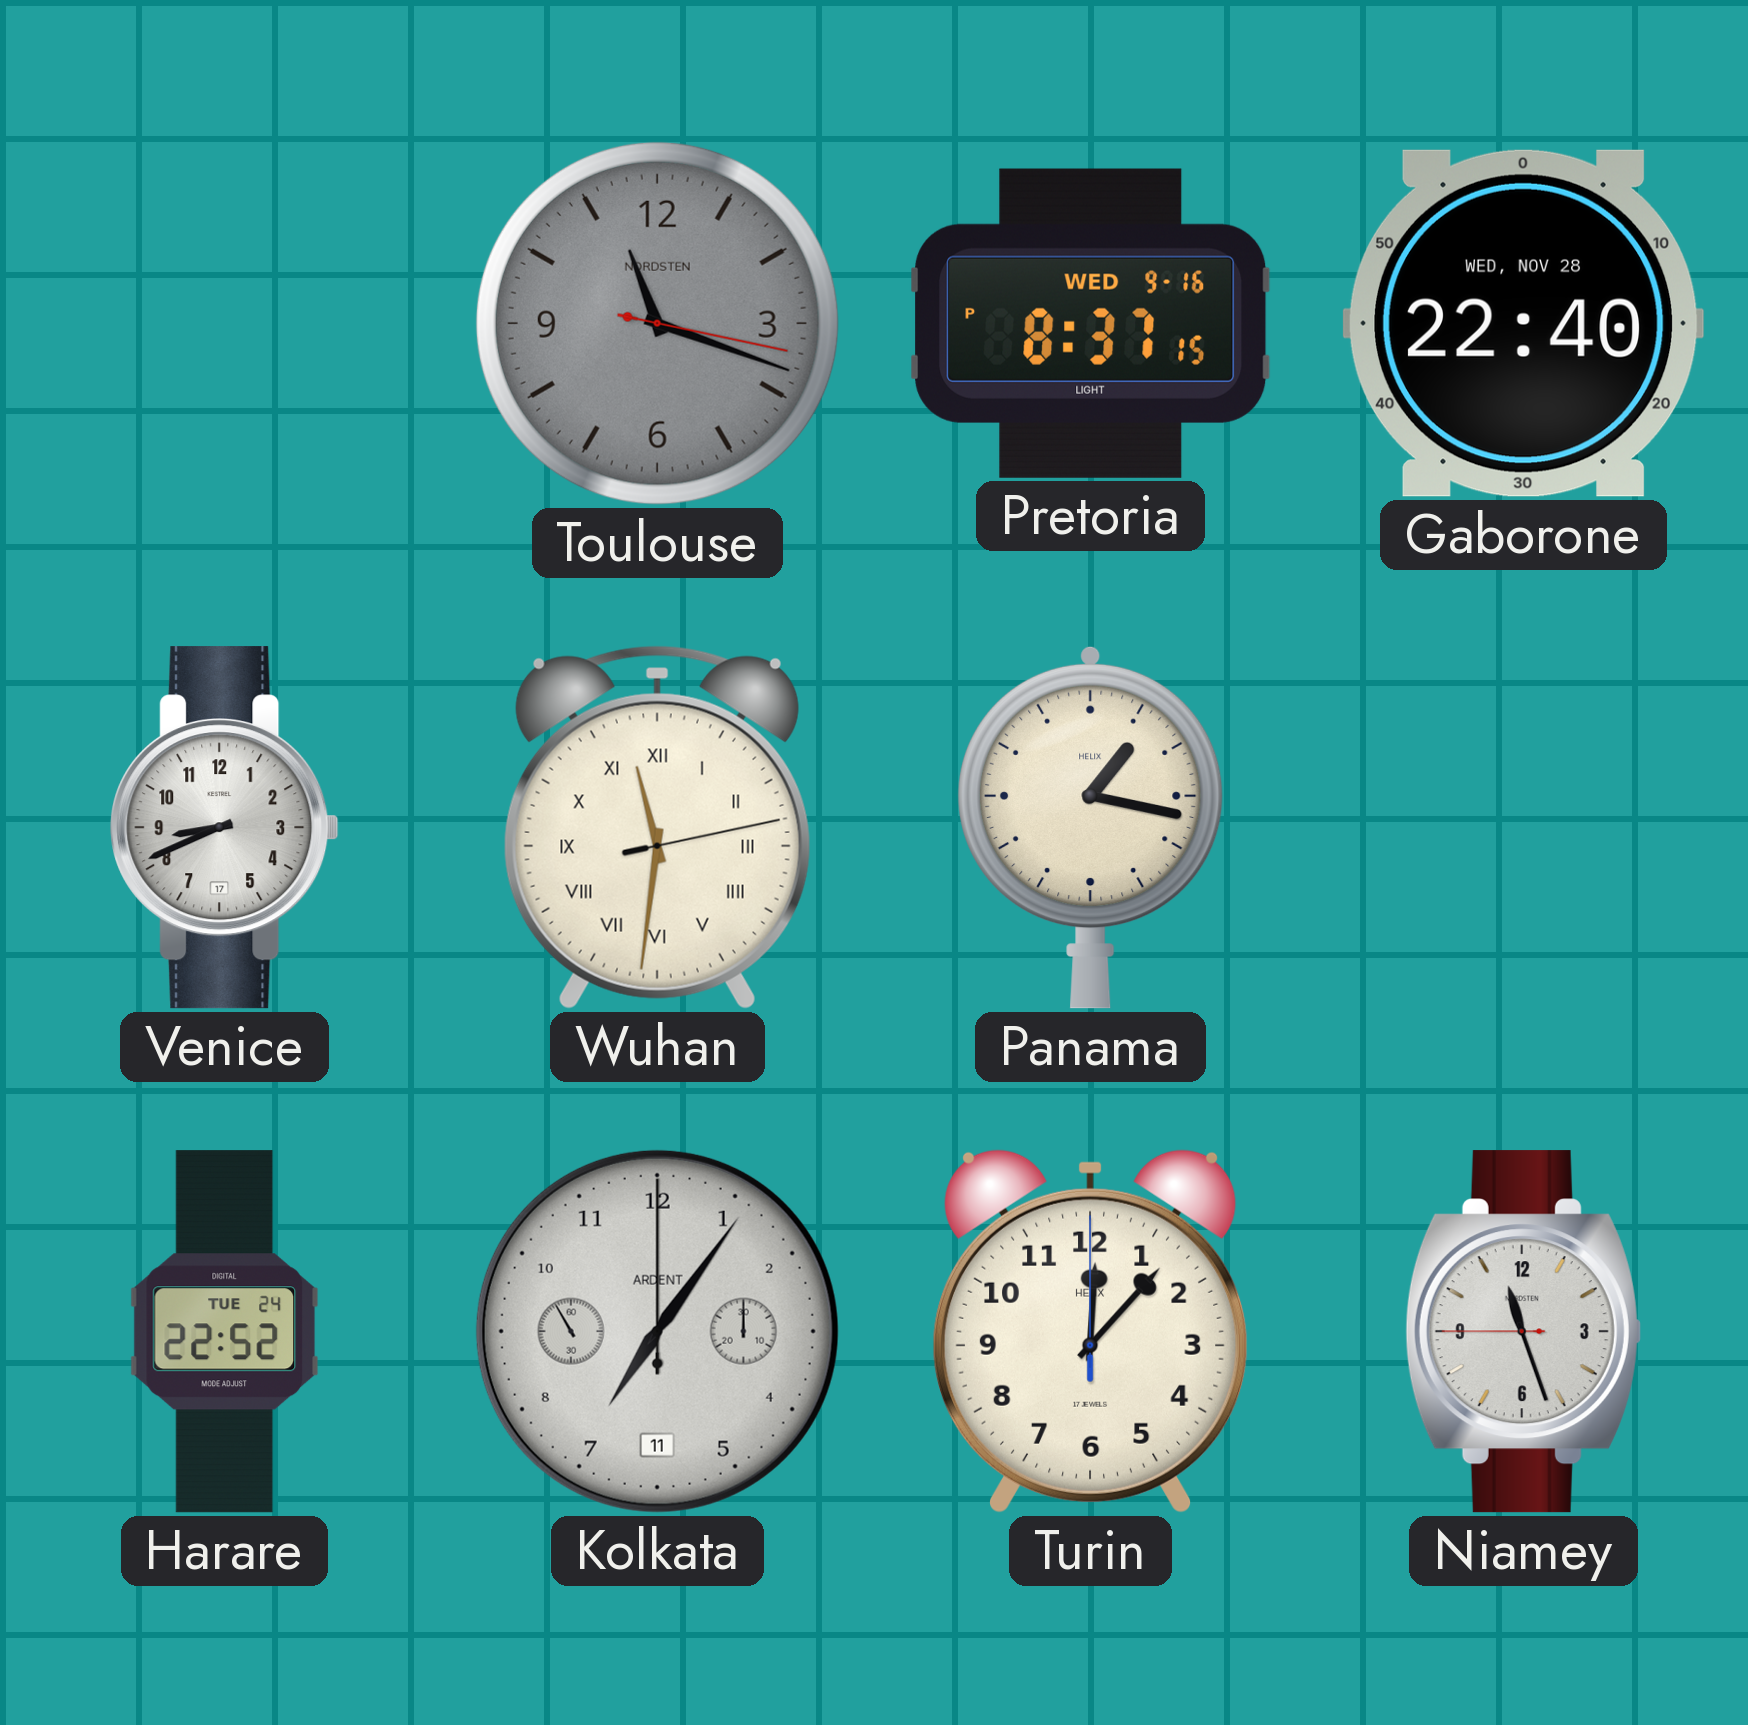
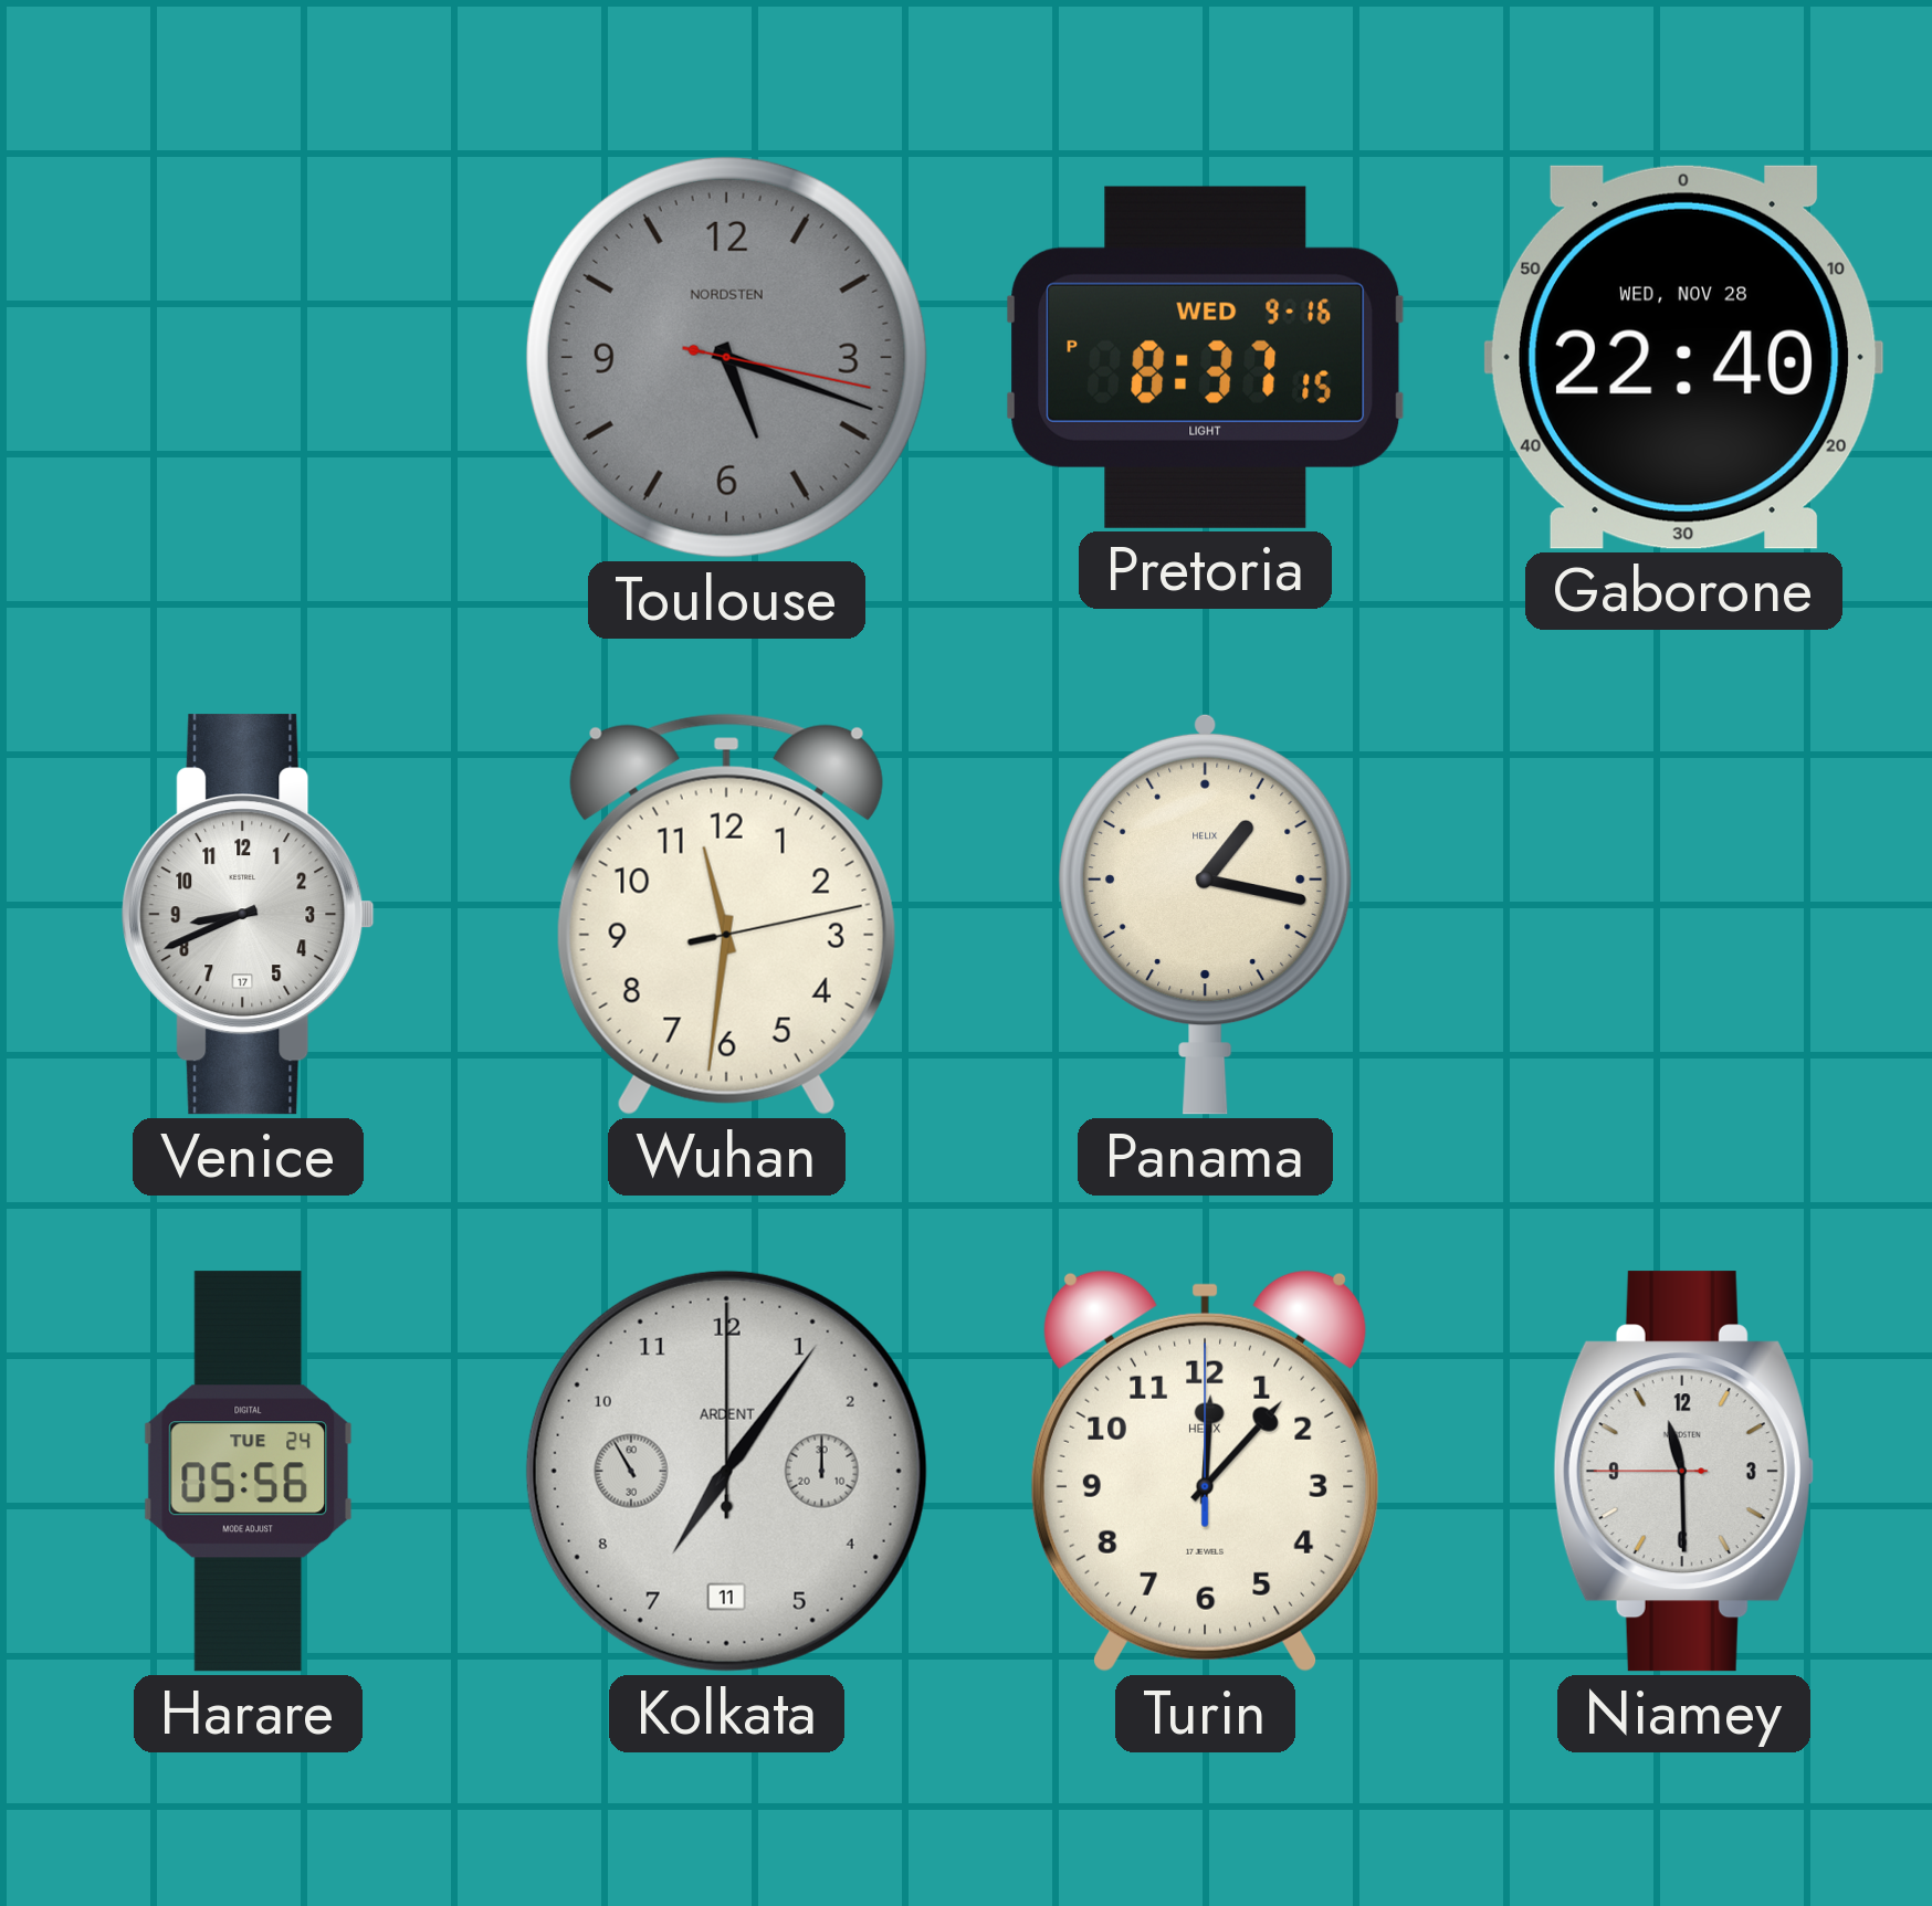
Toulouse: 11:18 -> 5:18
Wuhan numerals: Roman -> Arabic
Harare: 22:52 -> 05:56
Niamey: 11:26 -> 11:29
